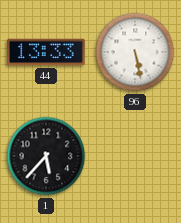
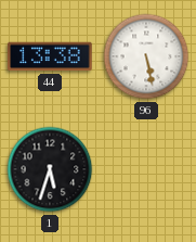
44: 13:33 -> 13:38
1: 5:37 -> 5:33
